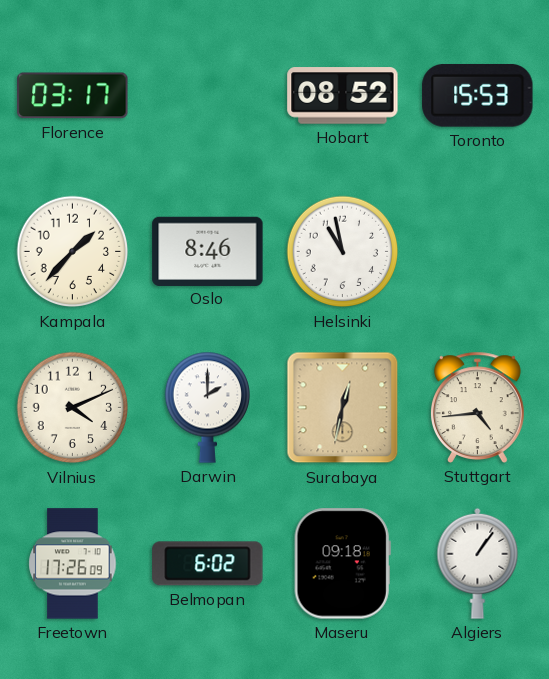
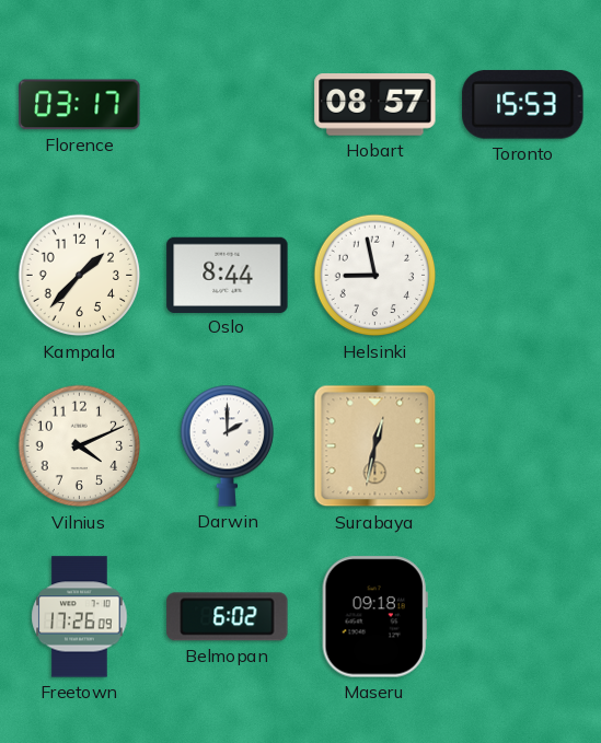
Hobart: 08:52 -> 08:57
Oslo: 8:46 -> 8:44
Helsinki: 10:58 -> 8:58
Stuttgart: 4:44 -> none
Algiers: 1:06 -> none
